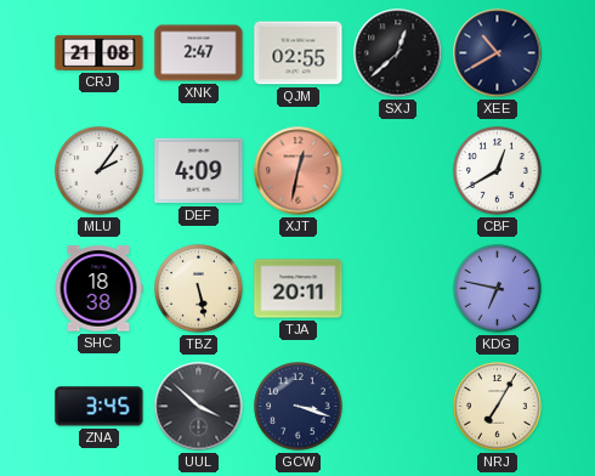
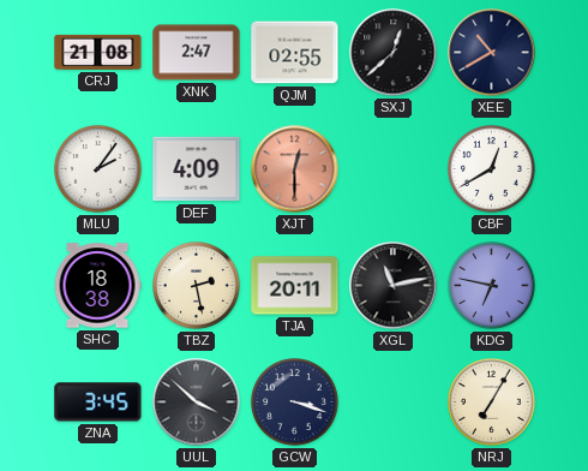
XJT: 12:32 -> 12:30
TBZ: 5:28 -> 2:28
XGL: none -> 11:13
